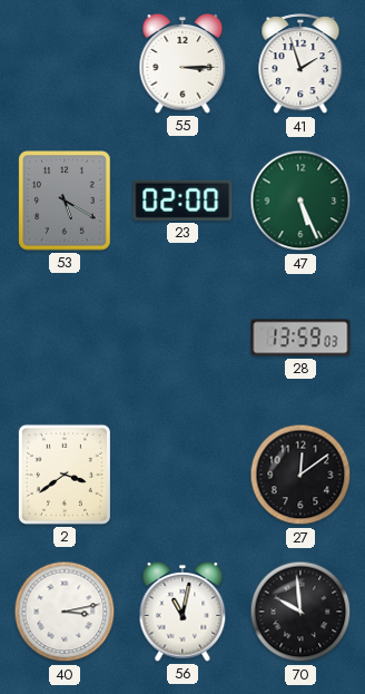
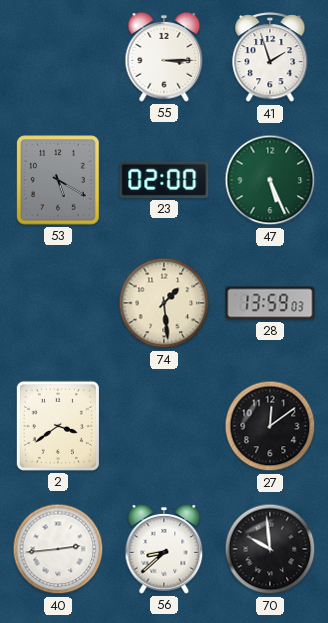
74: none -> 1:29
40: 3:13 -> 2:44
56: 11:02 -> 8:38
